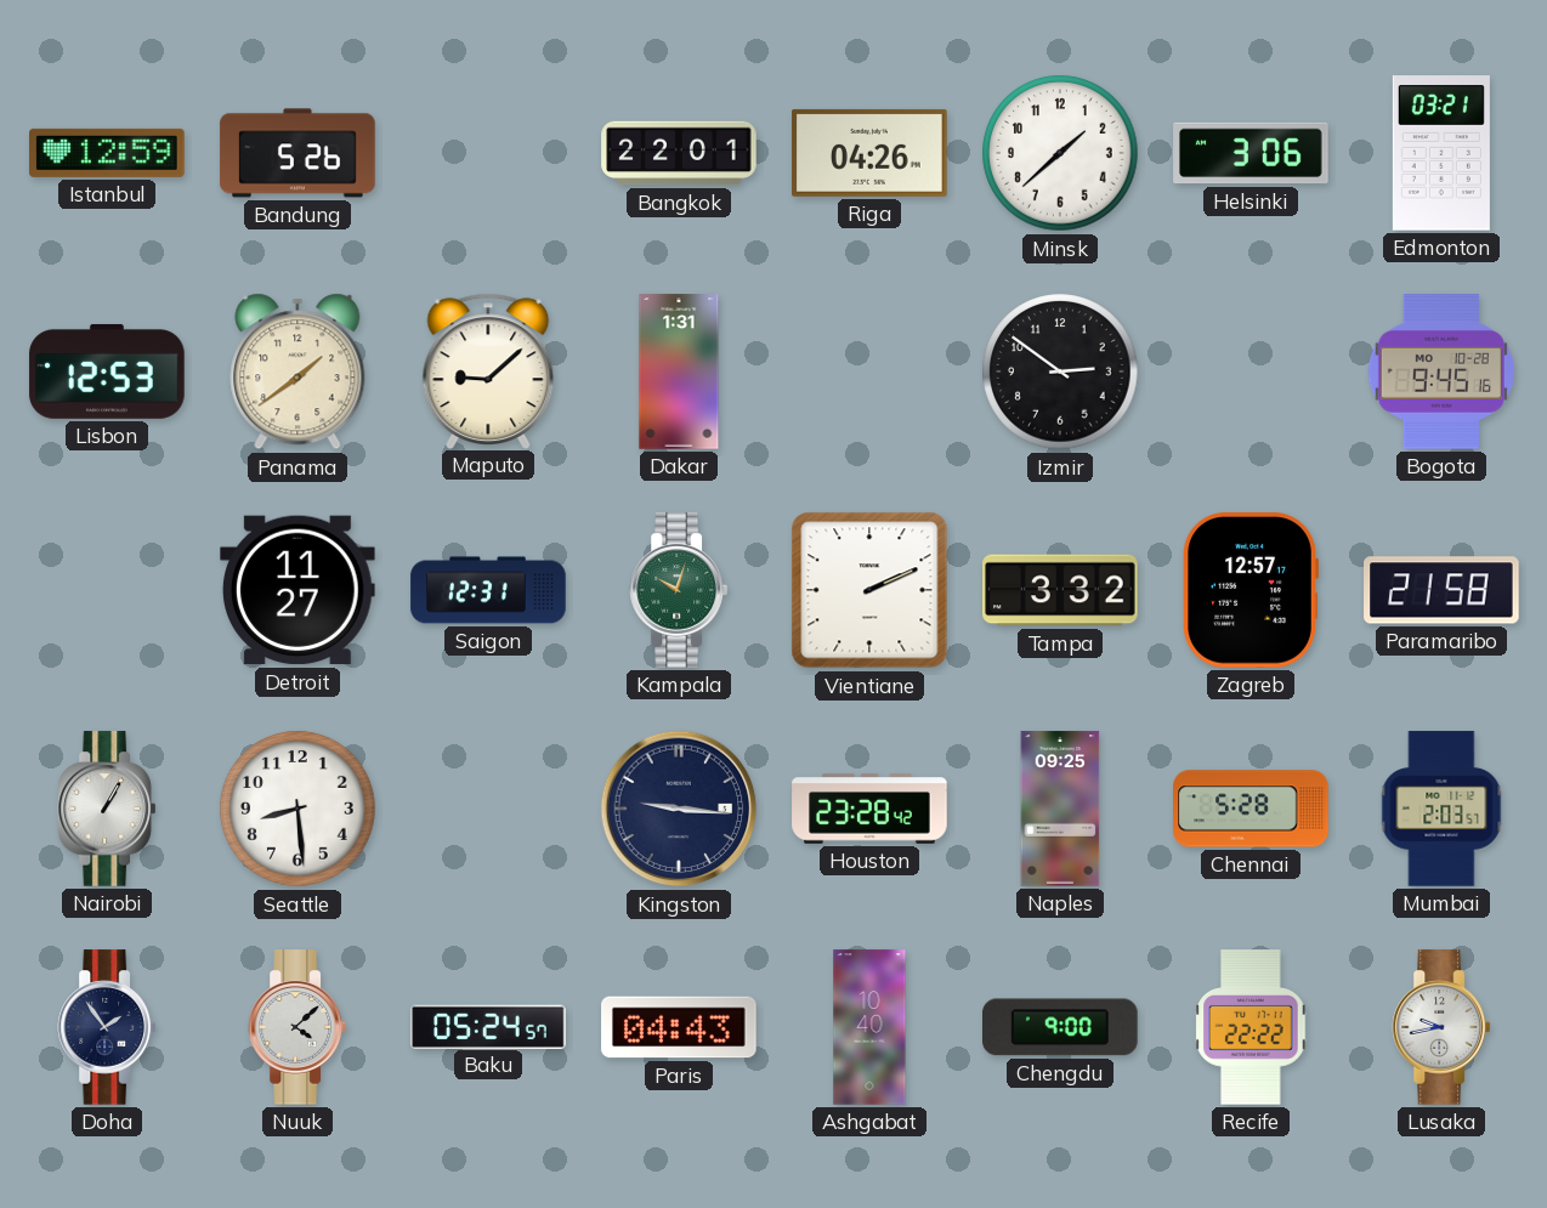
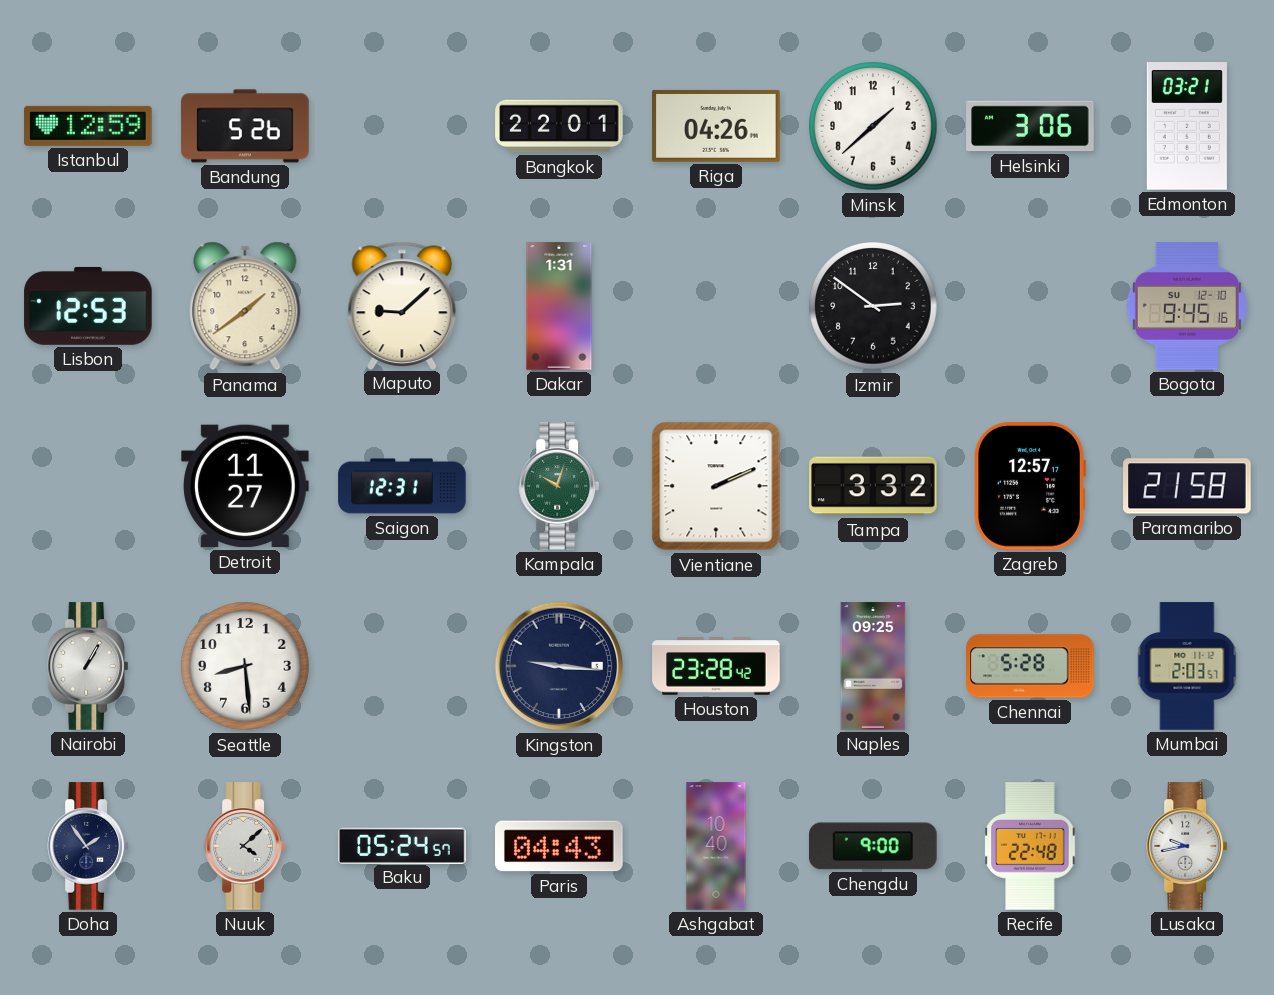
Bogota date: MO 10-28 -> SU 12-10
Recife: 22:22 -> 22:48
